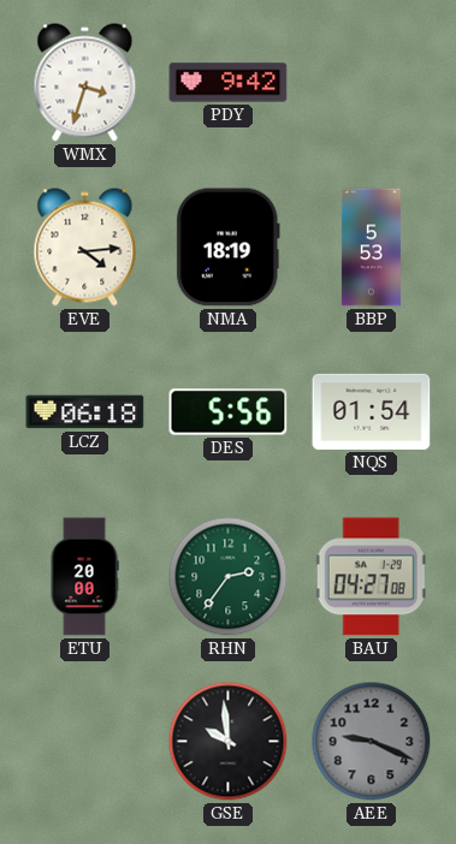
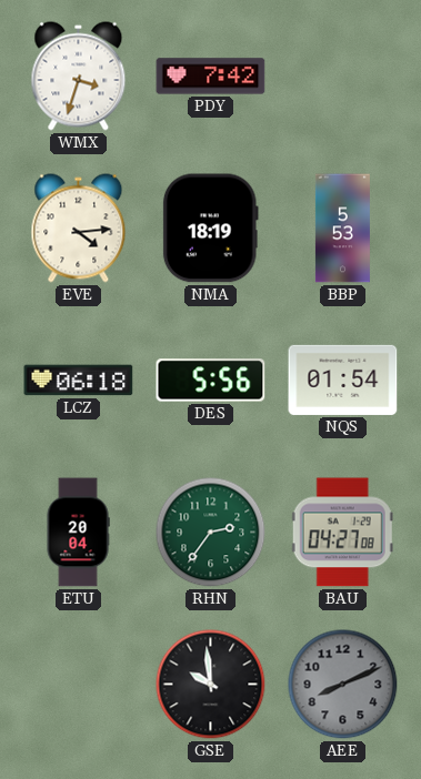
PDY: 9:42 -> 7:42
ETU: 20:00 -> 20:04
AEE: 9:19 -> 8:11
